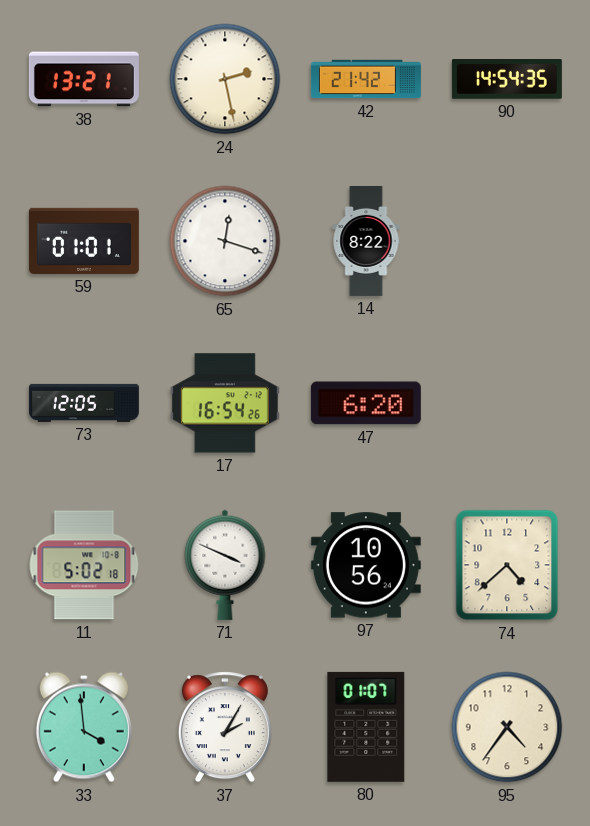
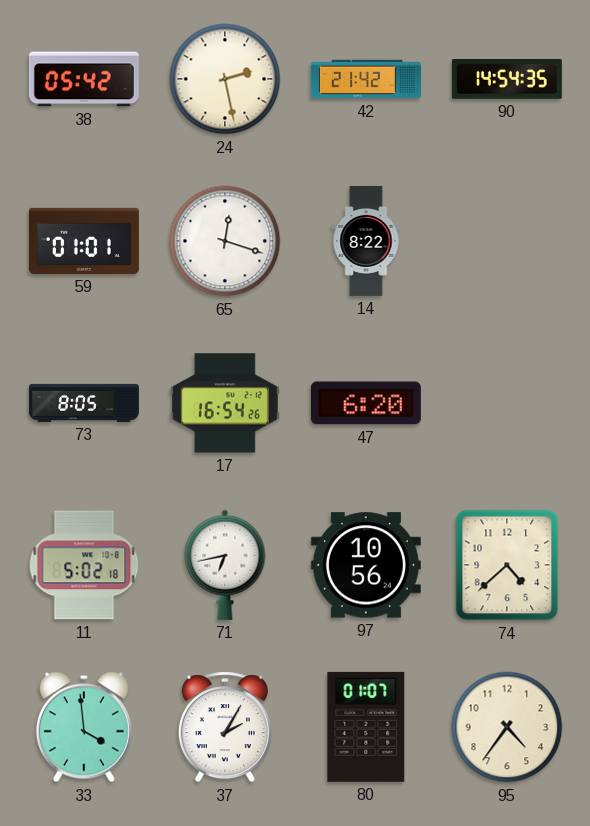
38: 13:21 -> 05:42
73: 12:05 -> 8:05
71: 3:49 -> 6:43
